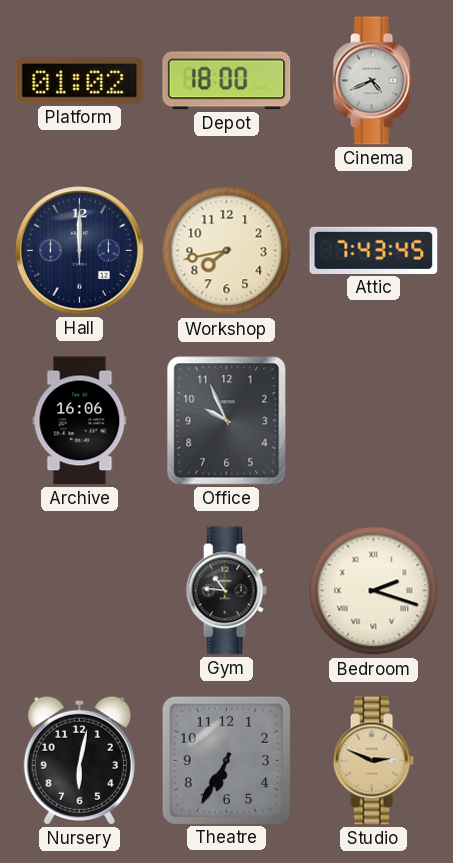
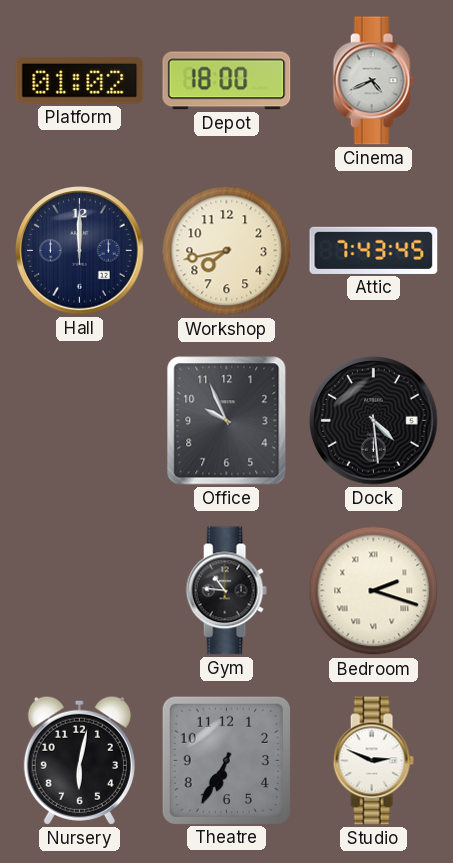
Archive: 16:06 -> none
Dock: none -> 4:29
Studio dial: champagne -> white
